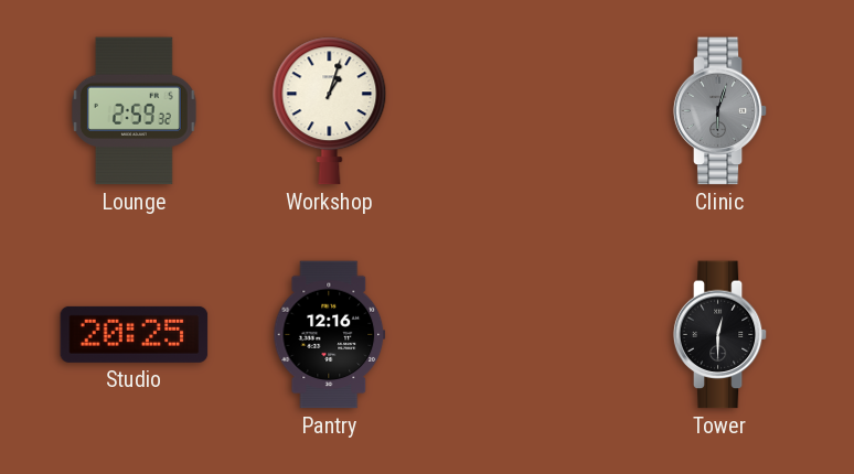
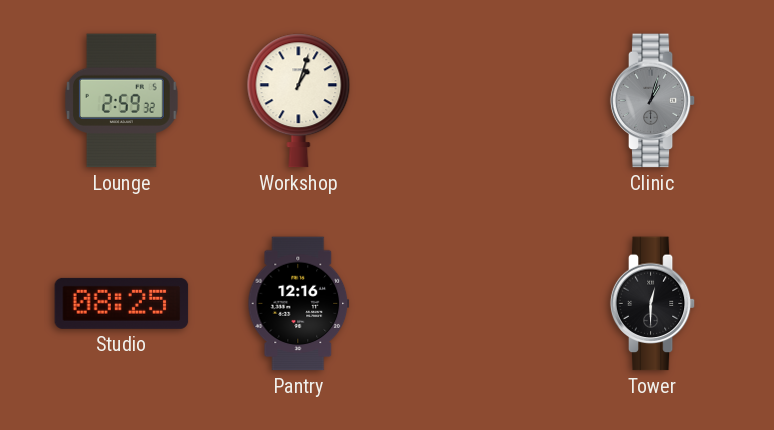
Clinic: 6:03 -> 1:03
Studio: 20:25 -> 08:25
